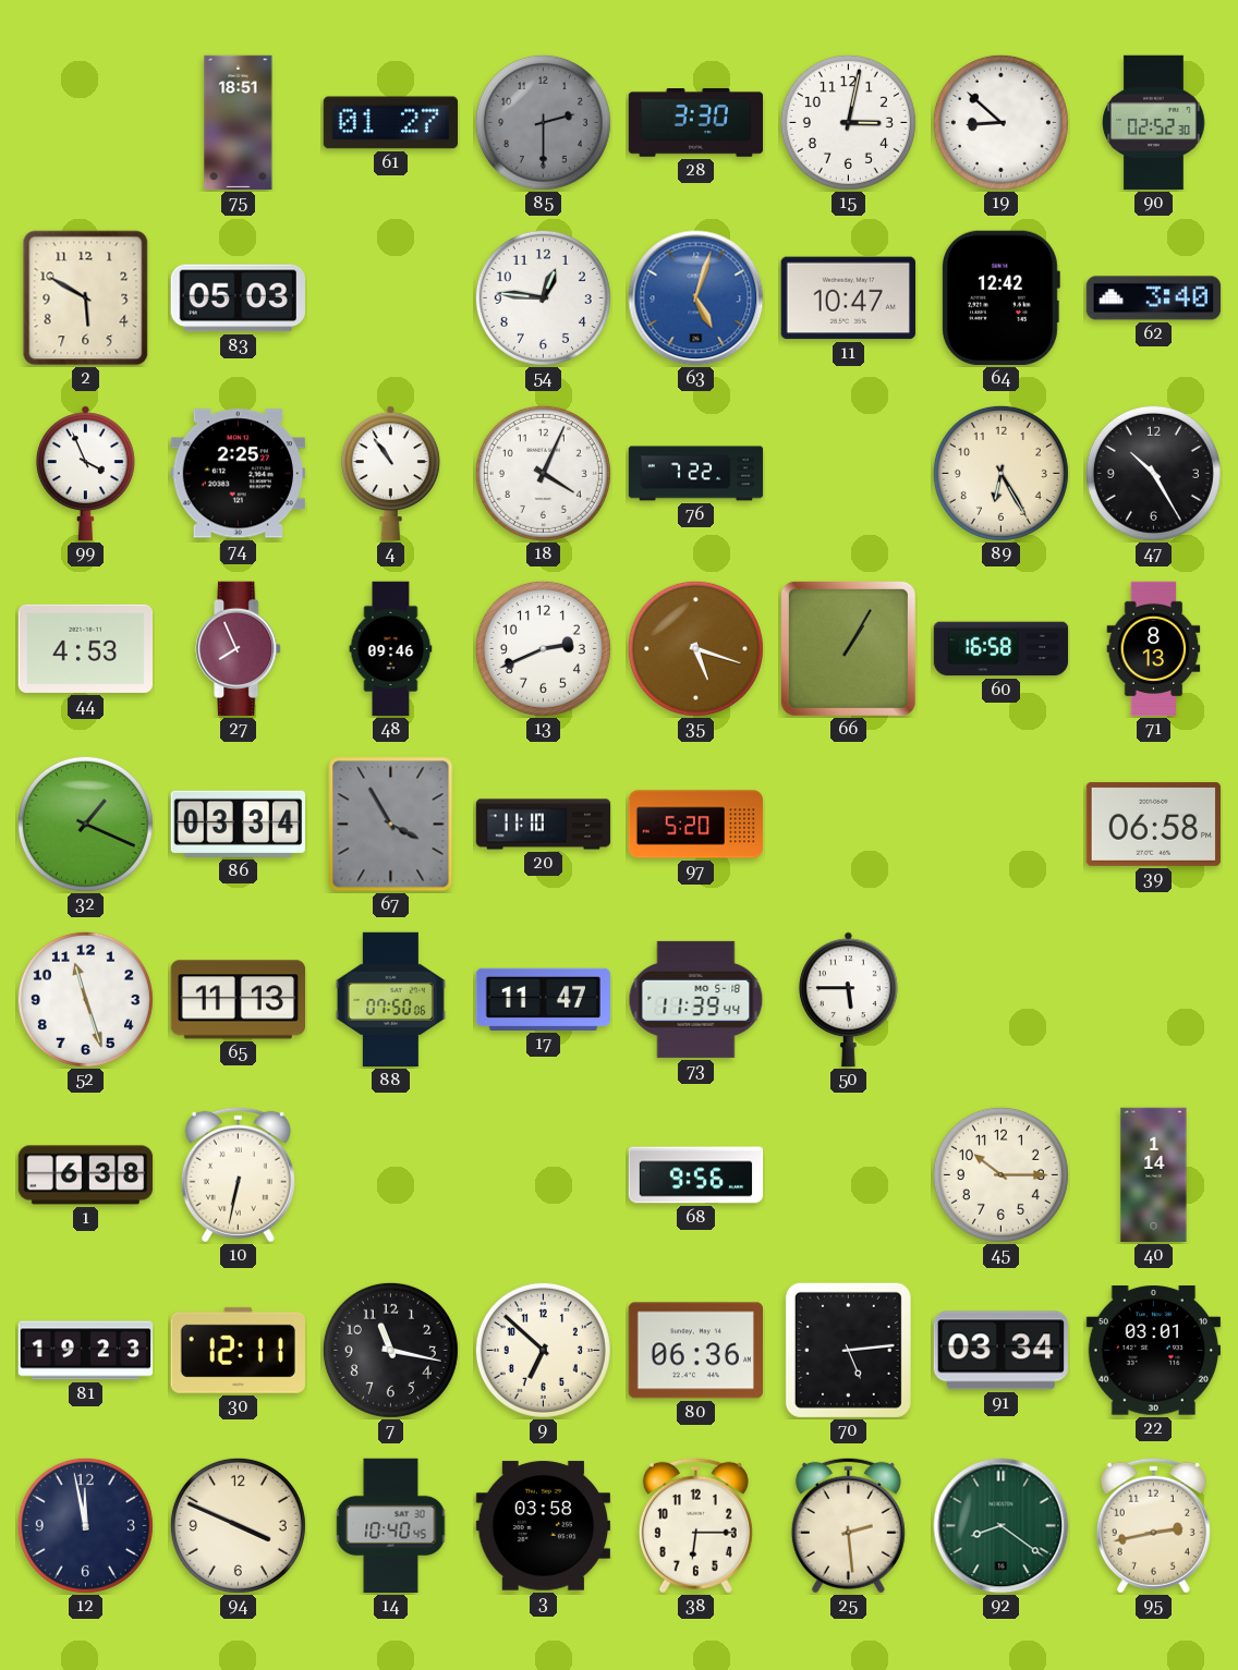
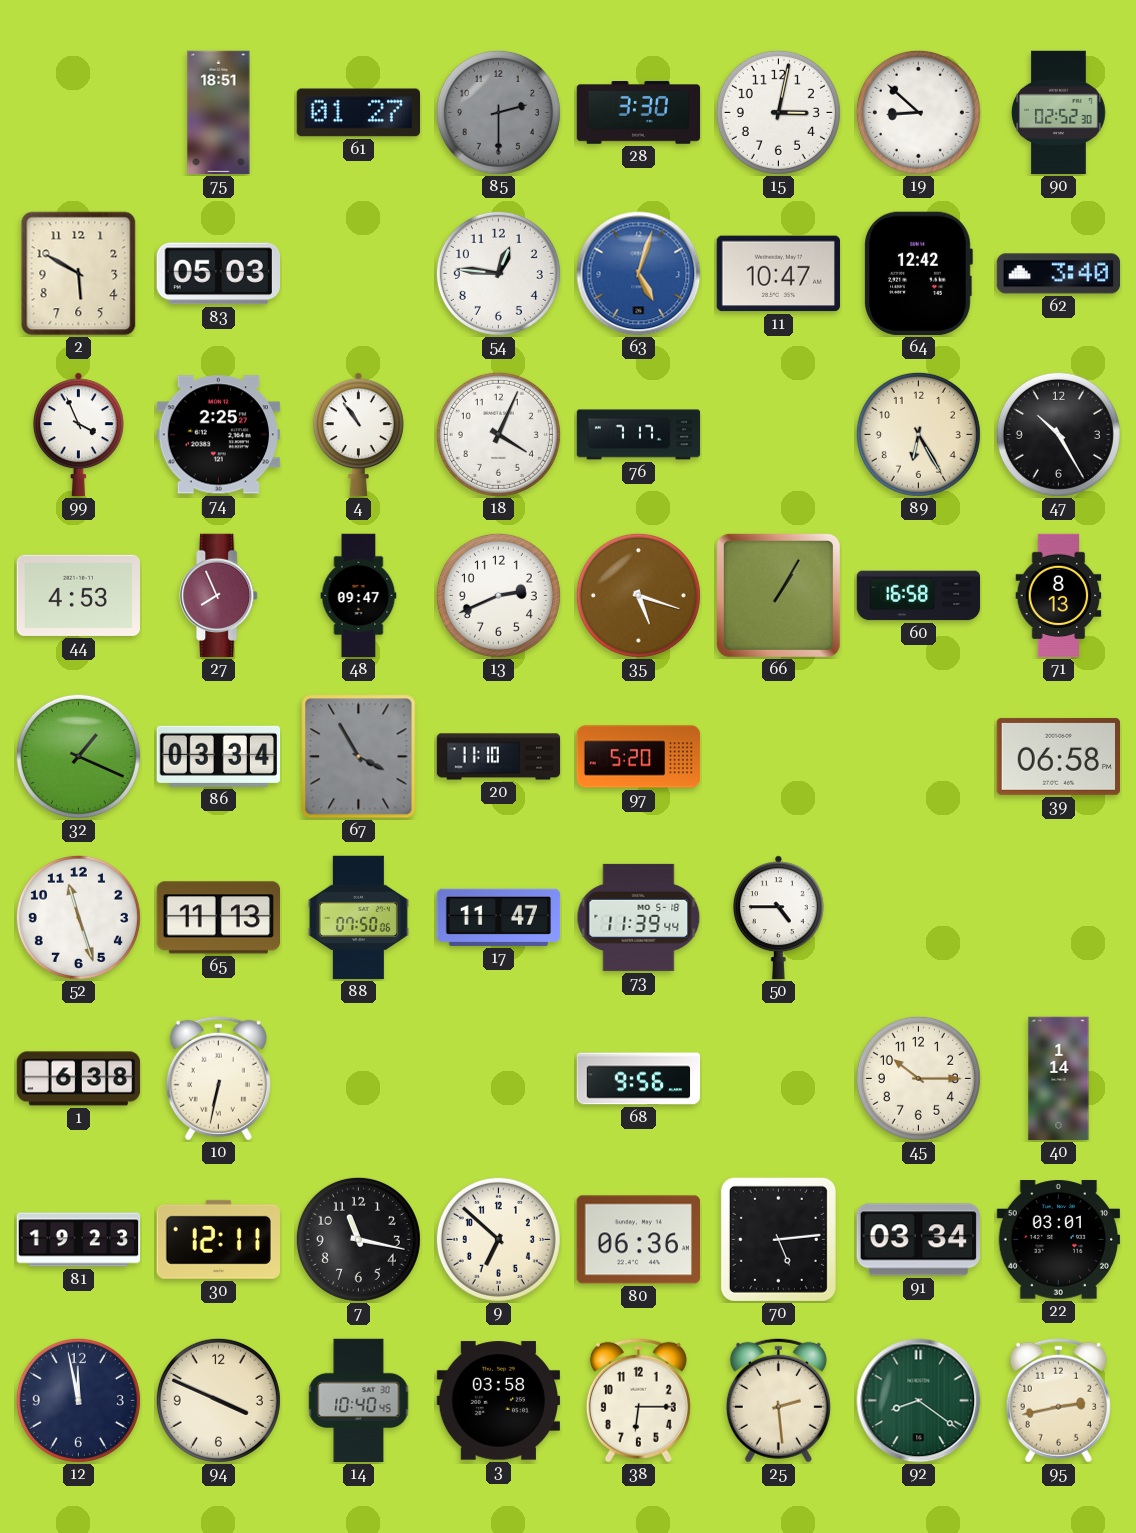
76: 7:22 -> 7:17
48: 09:46 -> 09:47
50: 5:45 -> 4:45
